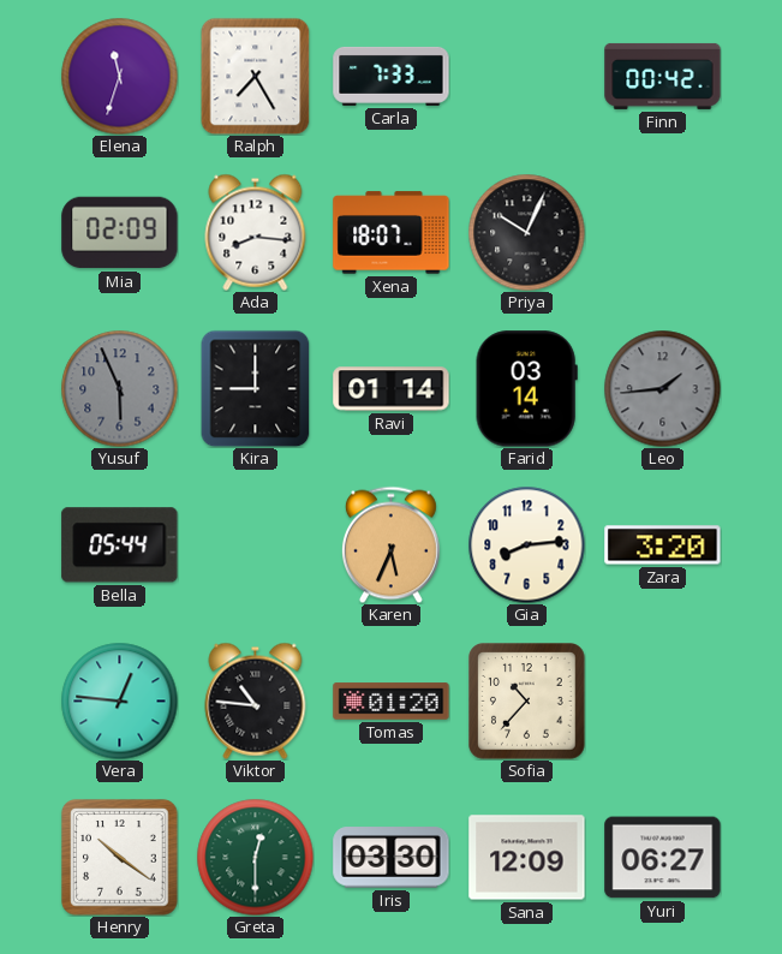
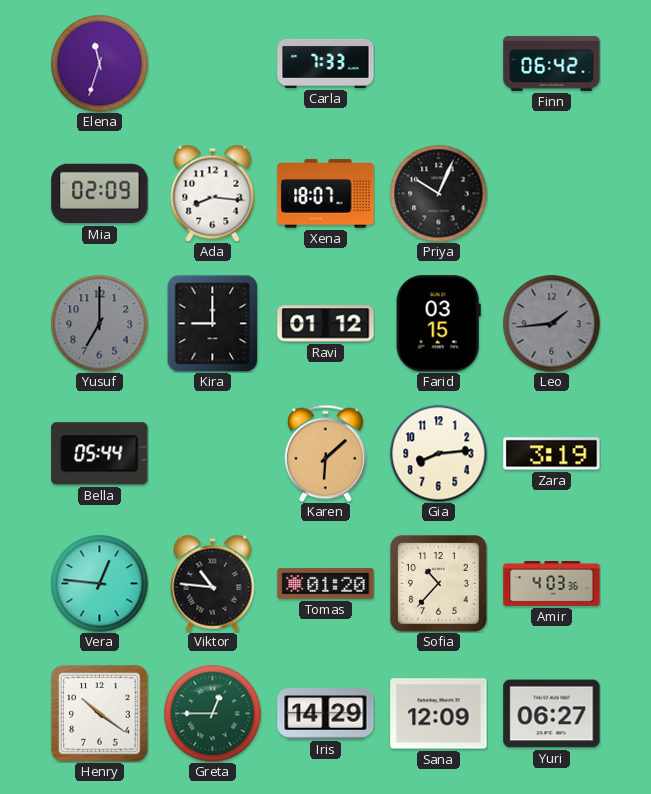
Ralph: 7:25 -> none
Finn: 00:42 -> 06:42
Yusuf: 5:56 -> 7:00
Ravi: 01:14 -> 01:12
Farid: 03:14 -> 03:15
Karen: 5:34 -> 6:08
Zara: 3:20 -> 3:19
Amir: none -> 4:03
Greta: 12:30 -> 12:45
Iris: 03:30 -> 14:29
